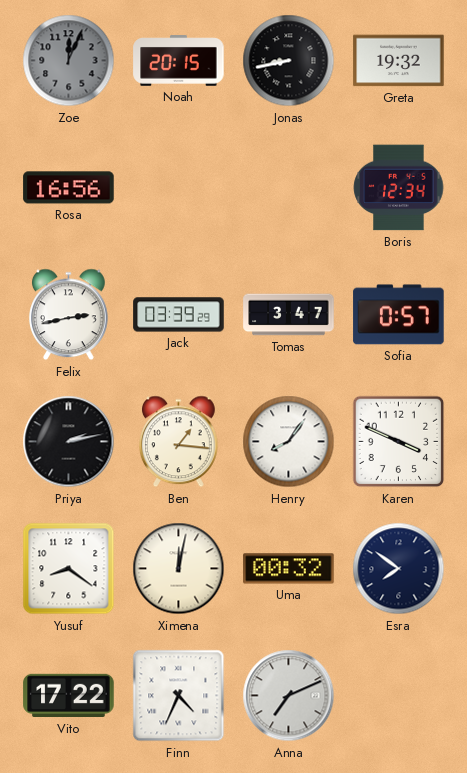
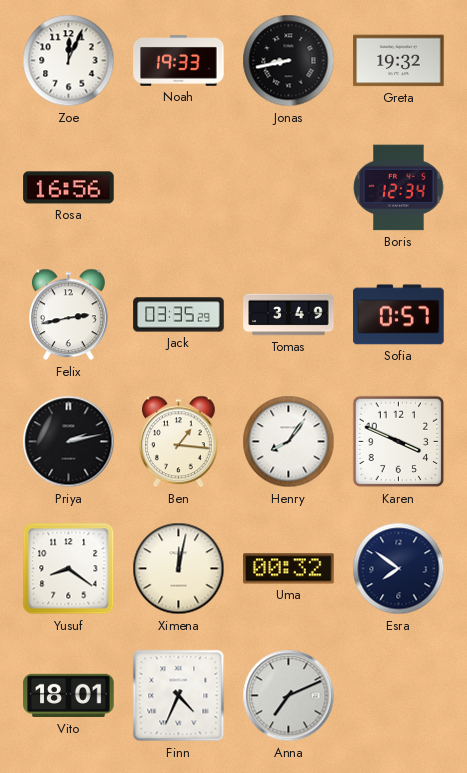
Zoe dial: grey -> white
Noah: 20:15 -> 19:33
Jack: 03:39 -> 03:35
Tomas: 3:47 -> 3:49
Vito: 17:22 -> 18:01
